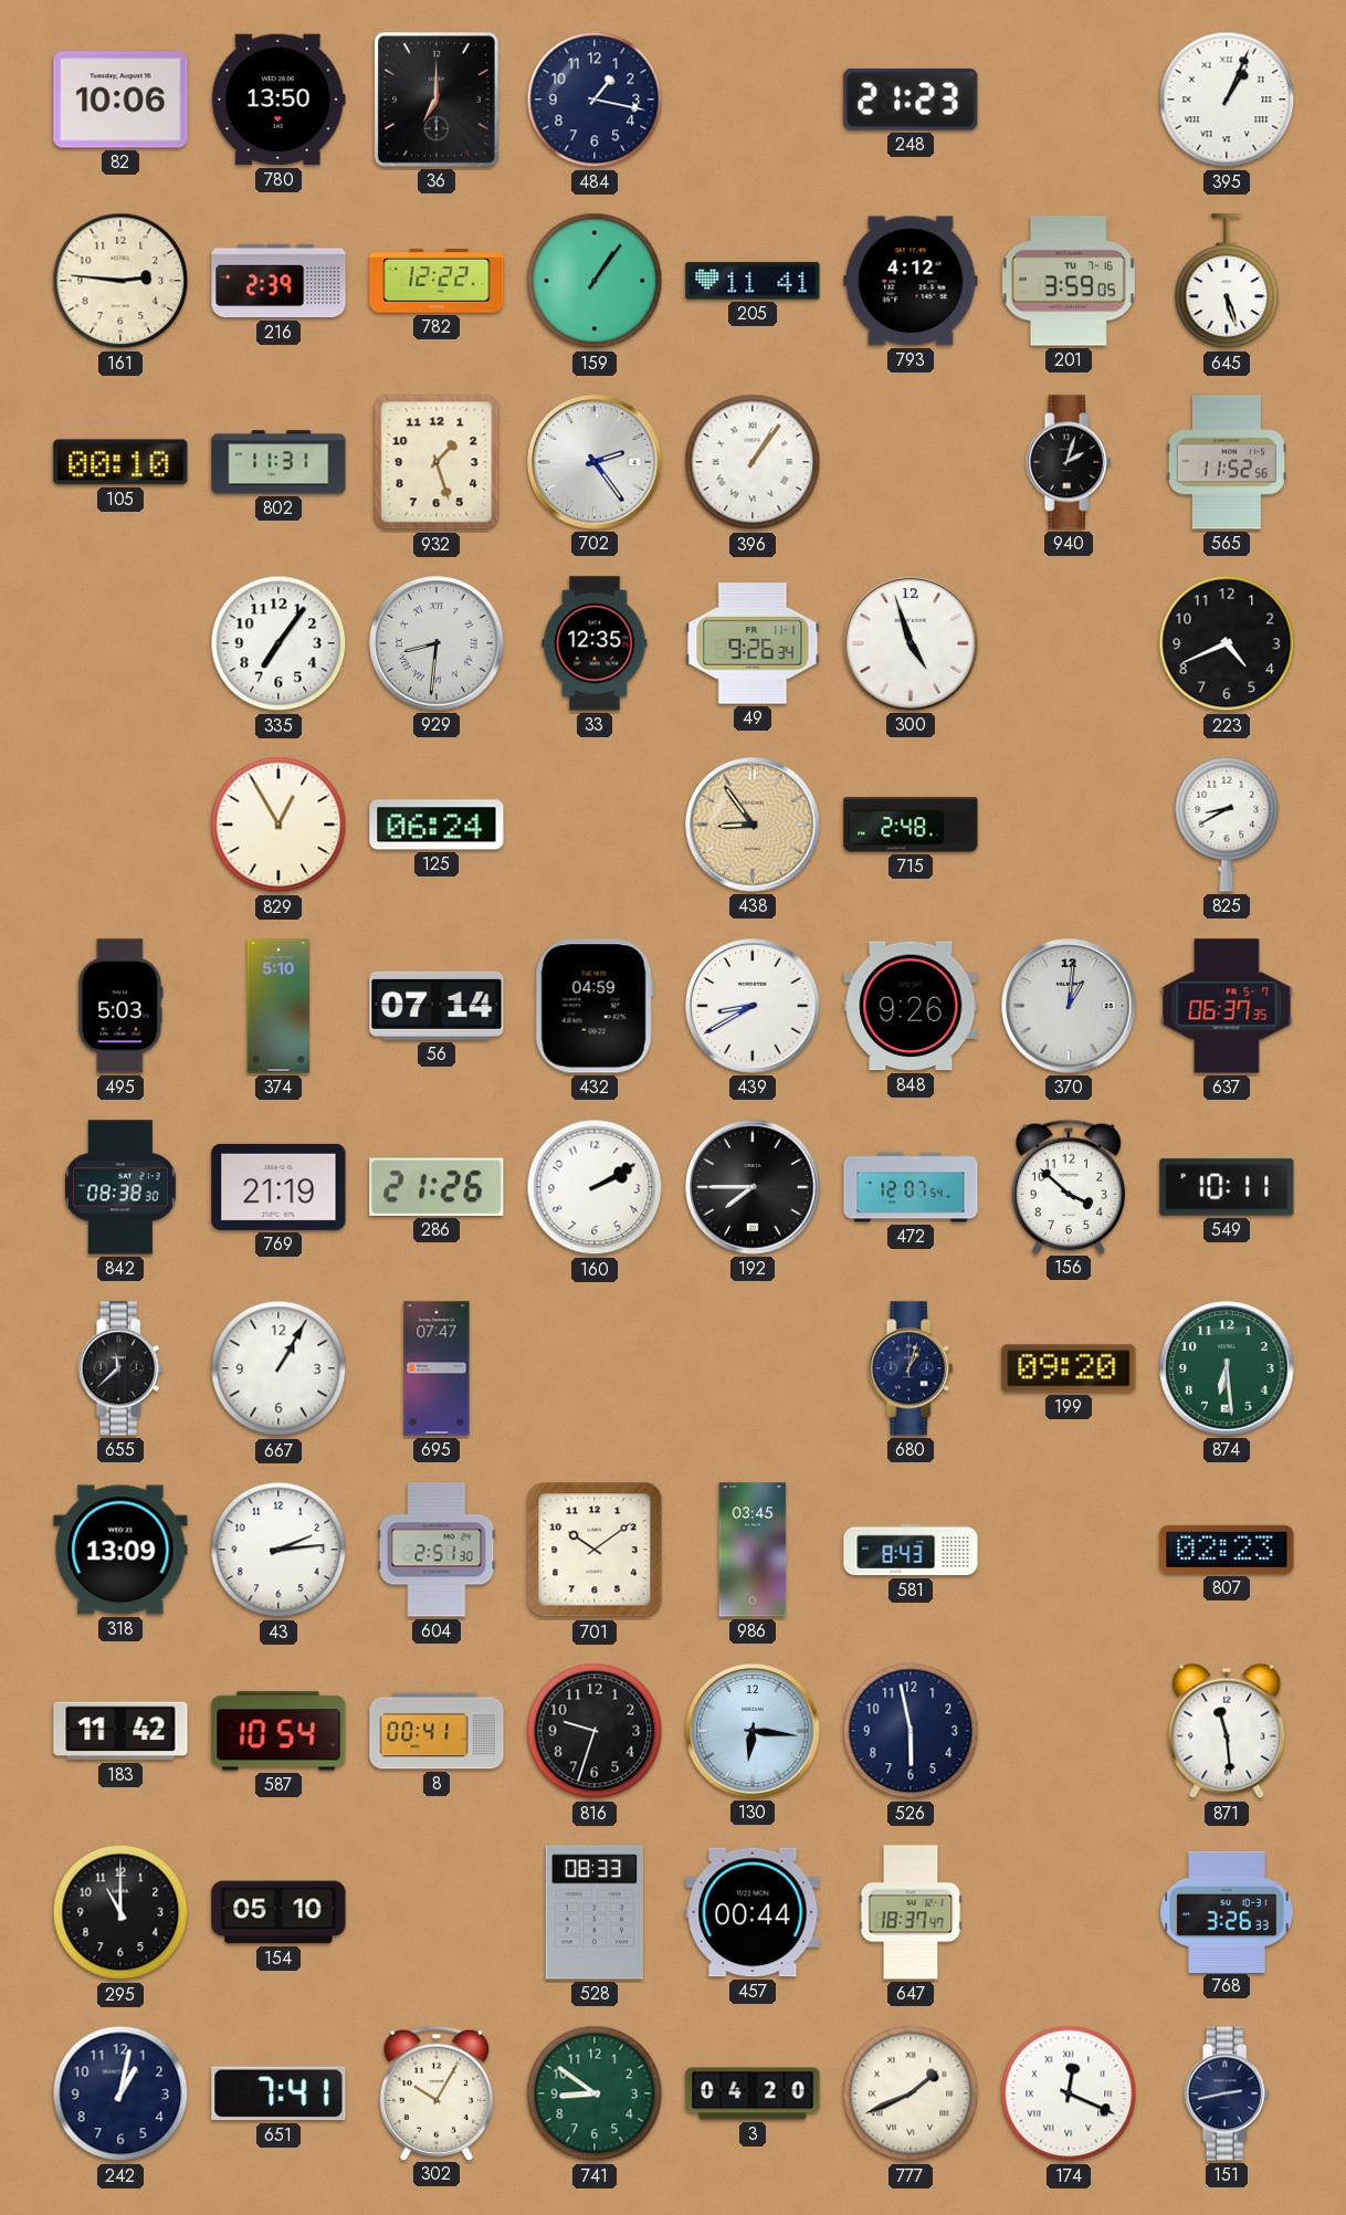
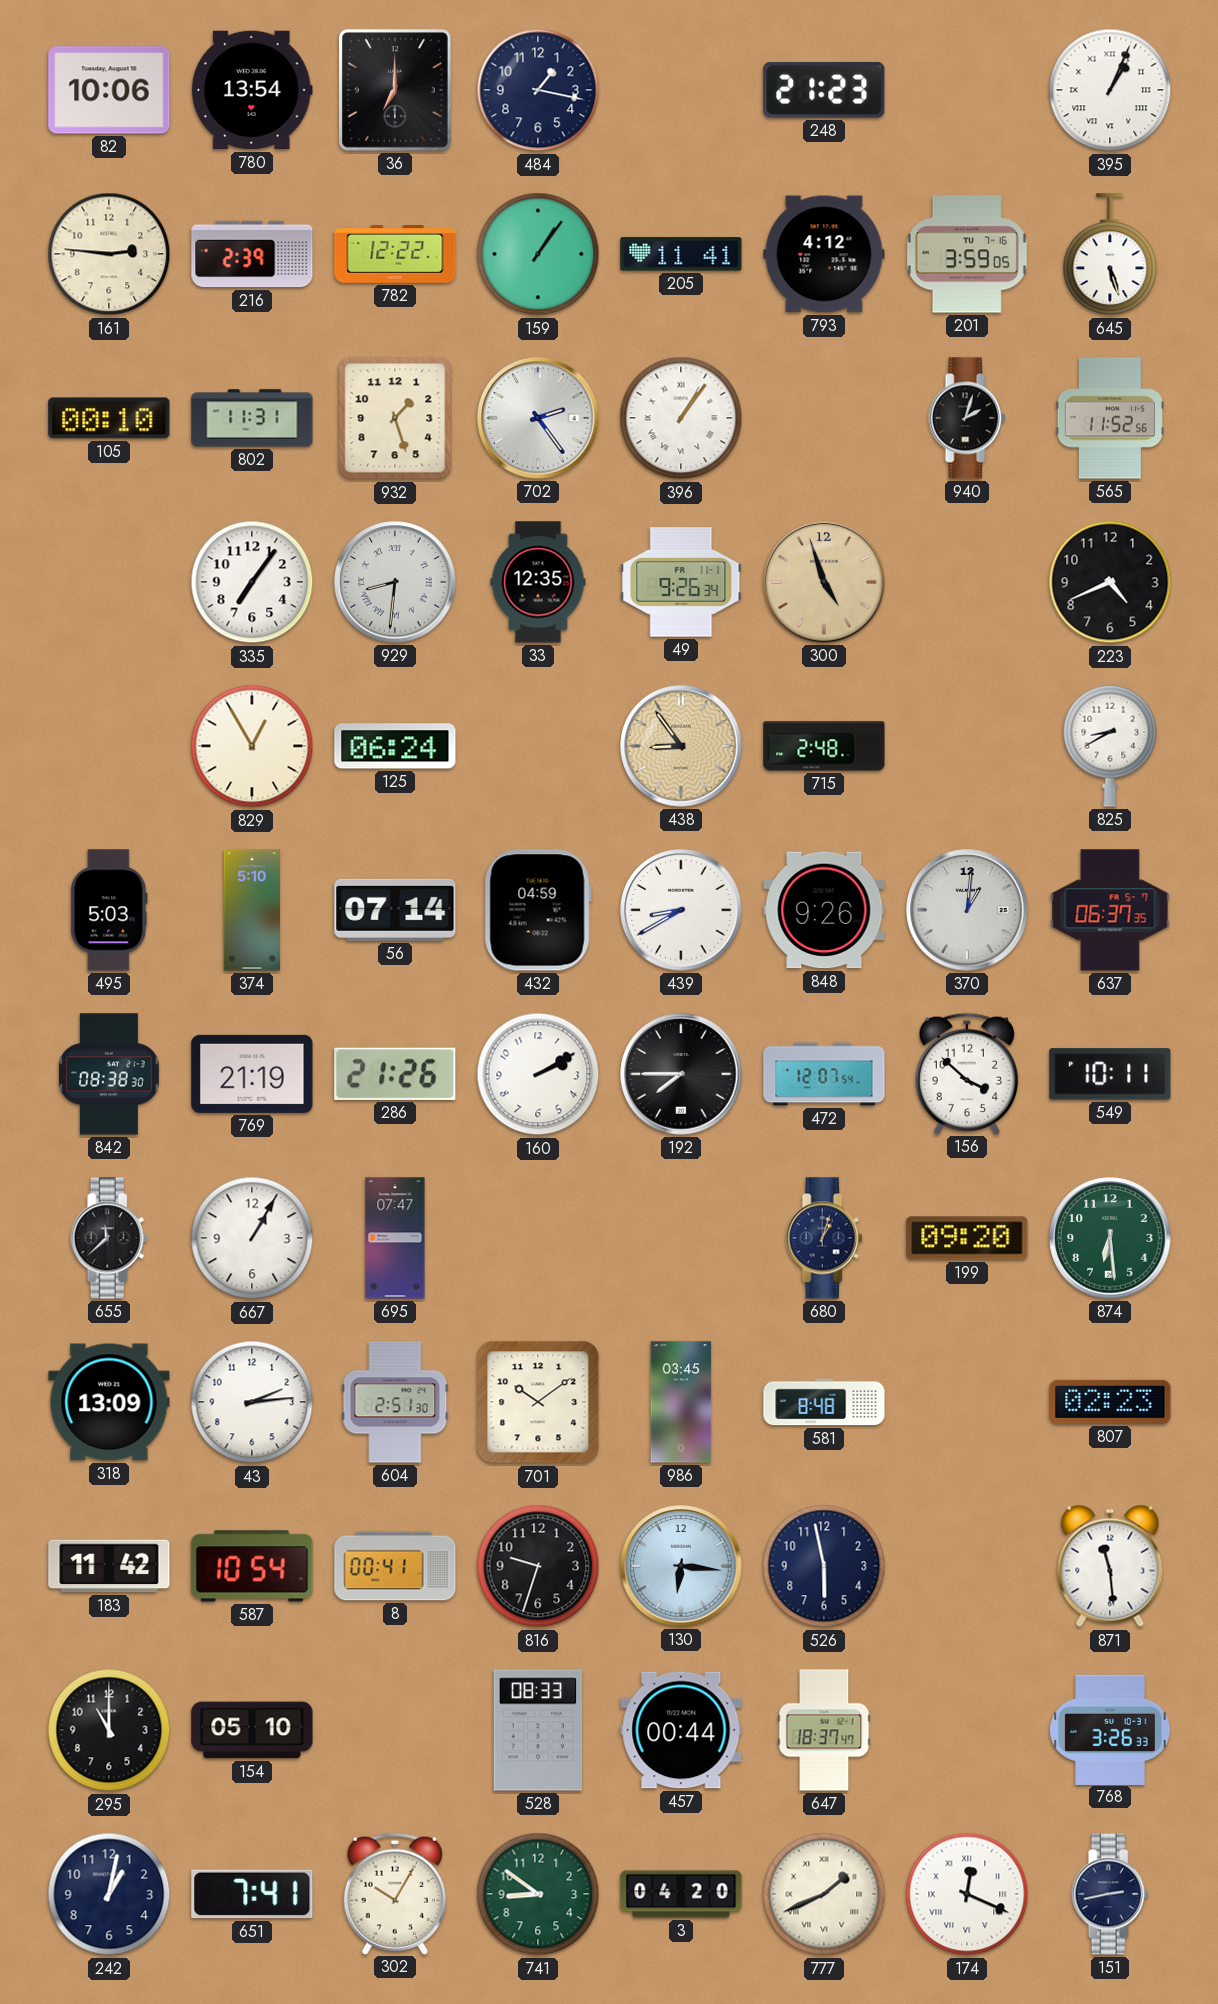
780: 13:50 -> 13:54
300 dial: white -> champagne
581: 8:43 -> 8:48
